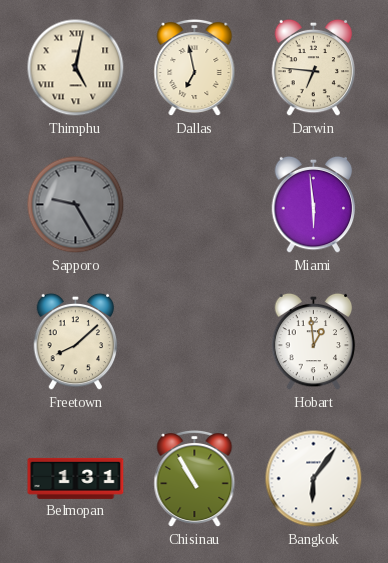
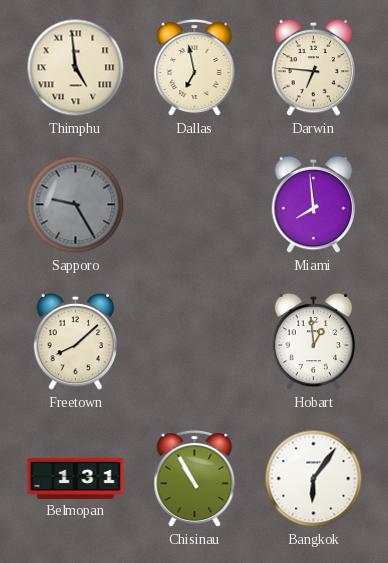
Thimphu: 5:02 -> 4:59
Miami: 5:59 -> 7:59
